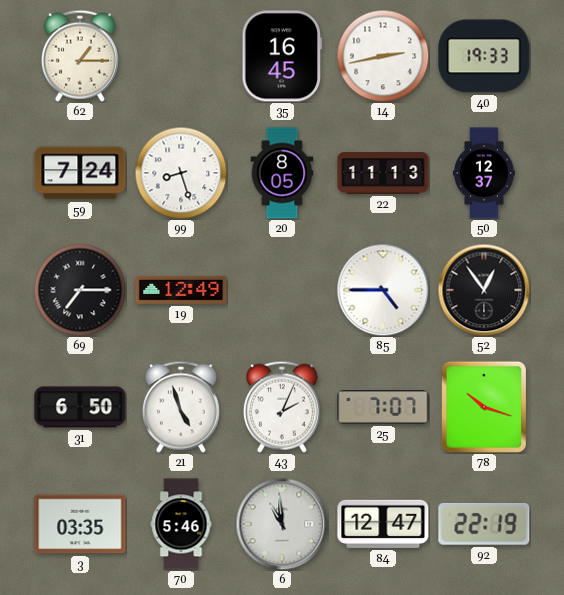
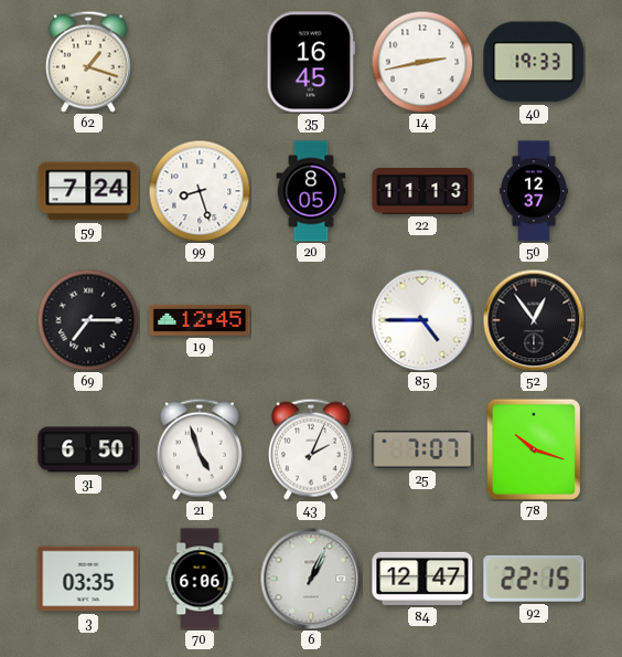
62: 1:15 -> 1:18
19: 12:49 -> 12:45
70: 5:46 -> 6:06
6: 10:59 -> 1:04
92: 22:19 -> 22:15
